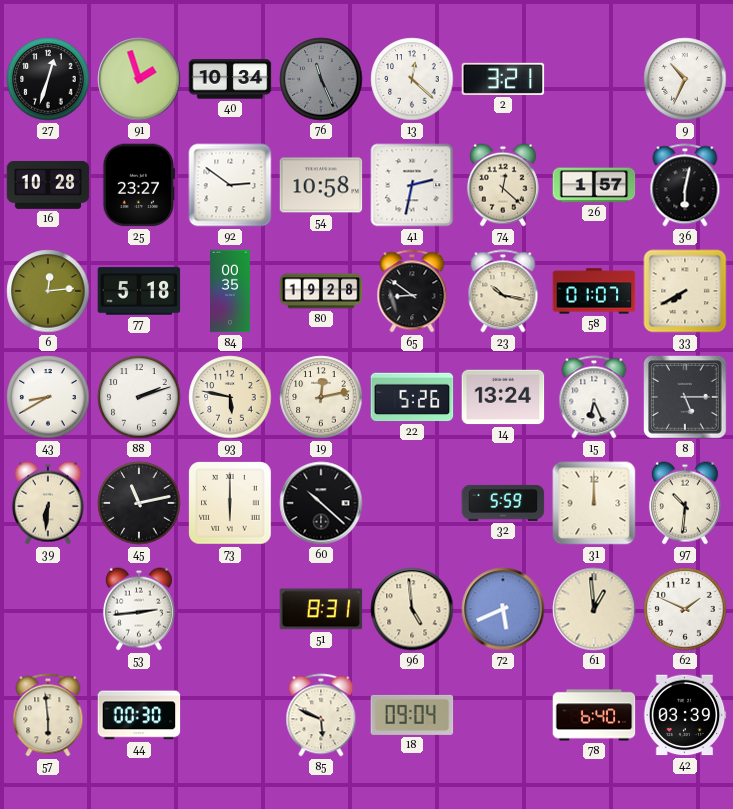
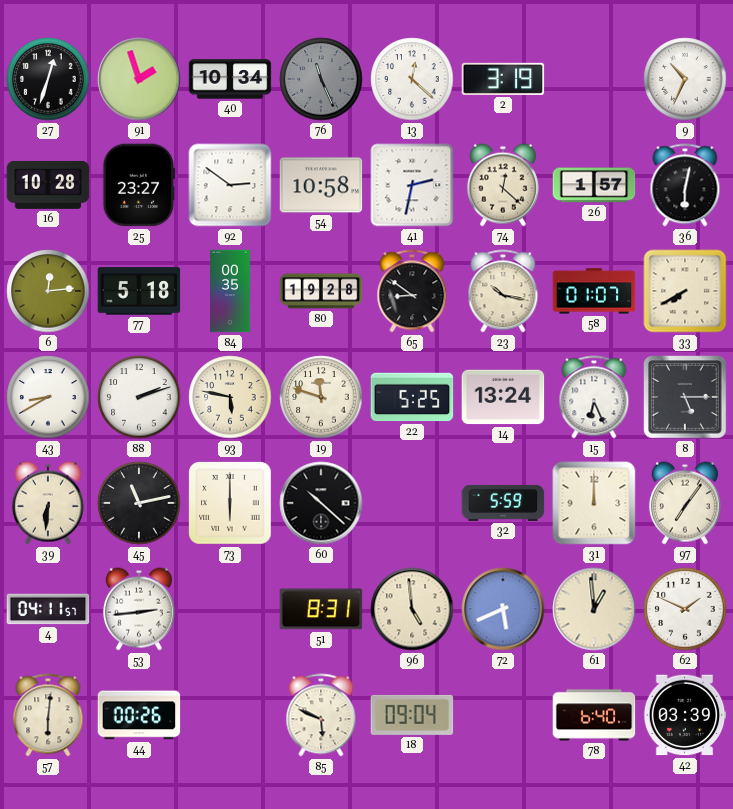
2: 3:21 -> 3:19
19: 12:13 -> 11:48
22: 5:26 -> 5:25
97: 10:31 -> 7:06
4: none -> 04:11
57: 5:59 -> 6:01
44: 00:30 -> 00:26
